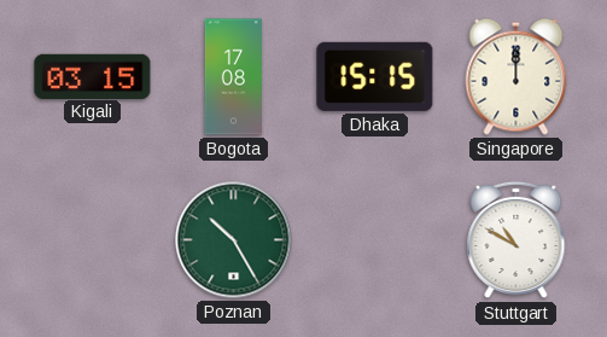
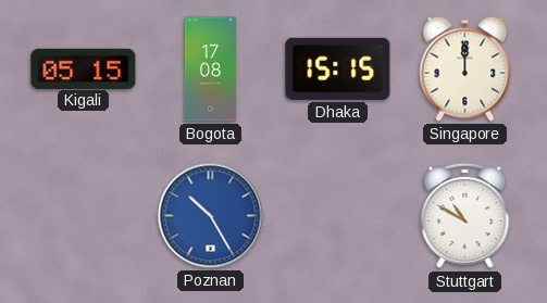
Kigali: 03:15 -> 05:15
Poznan dial: green -> blue
